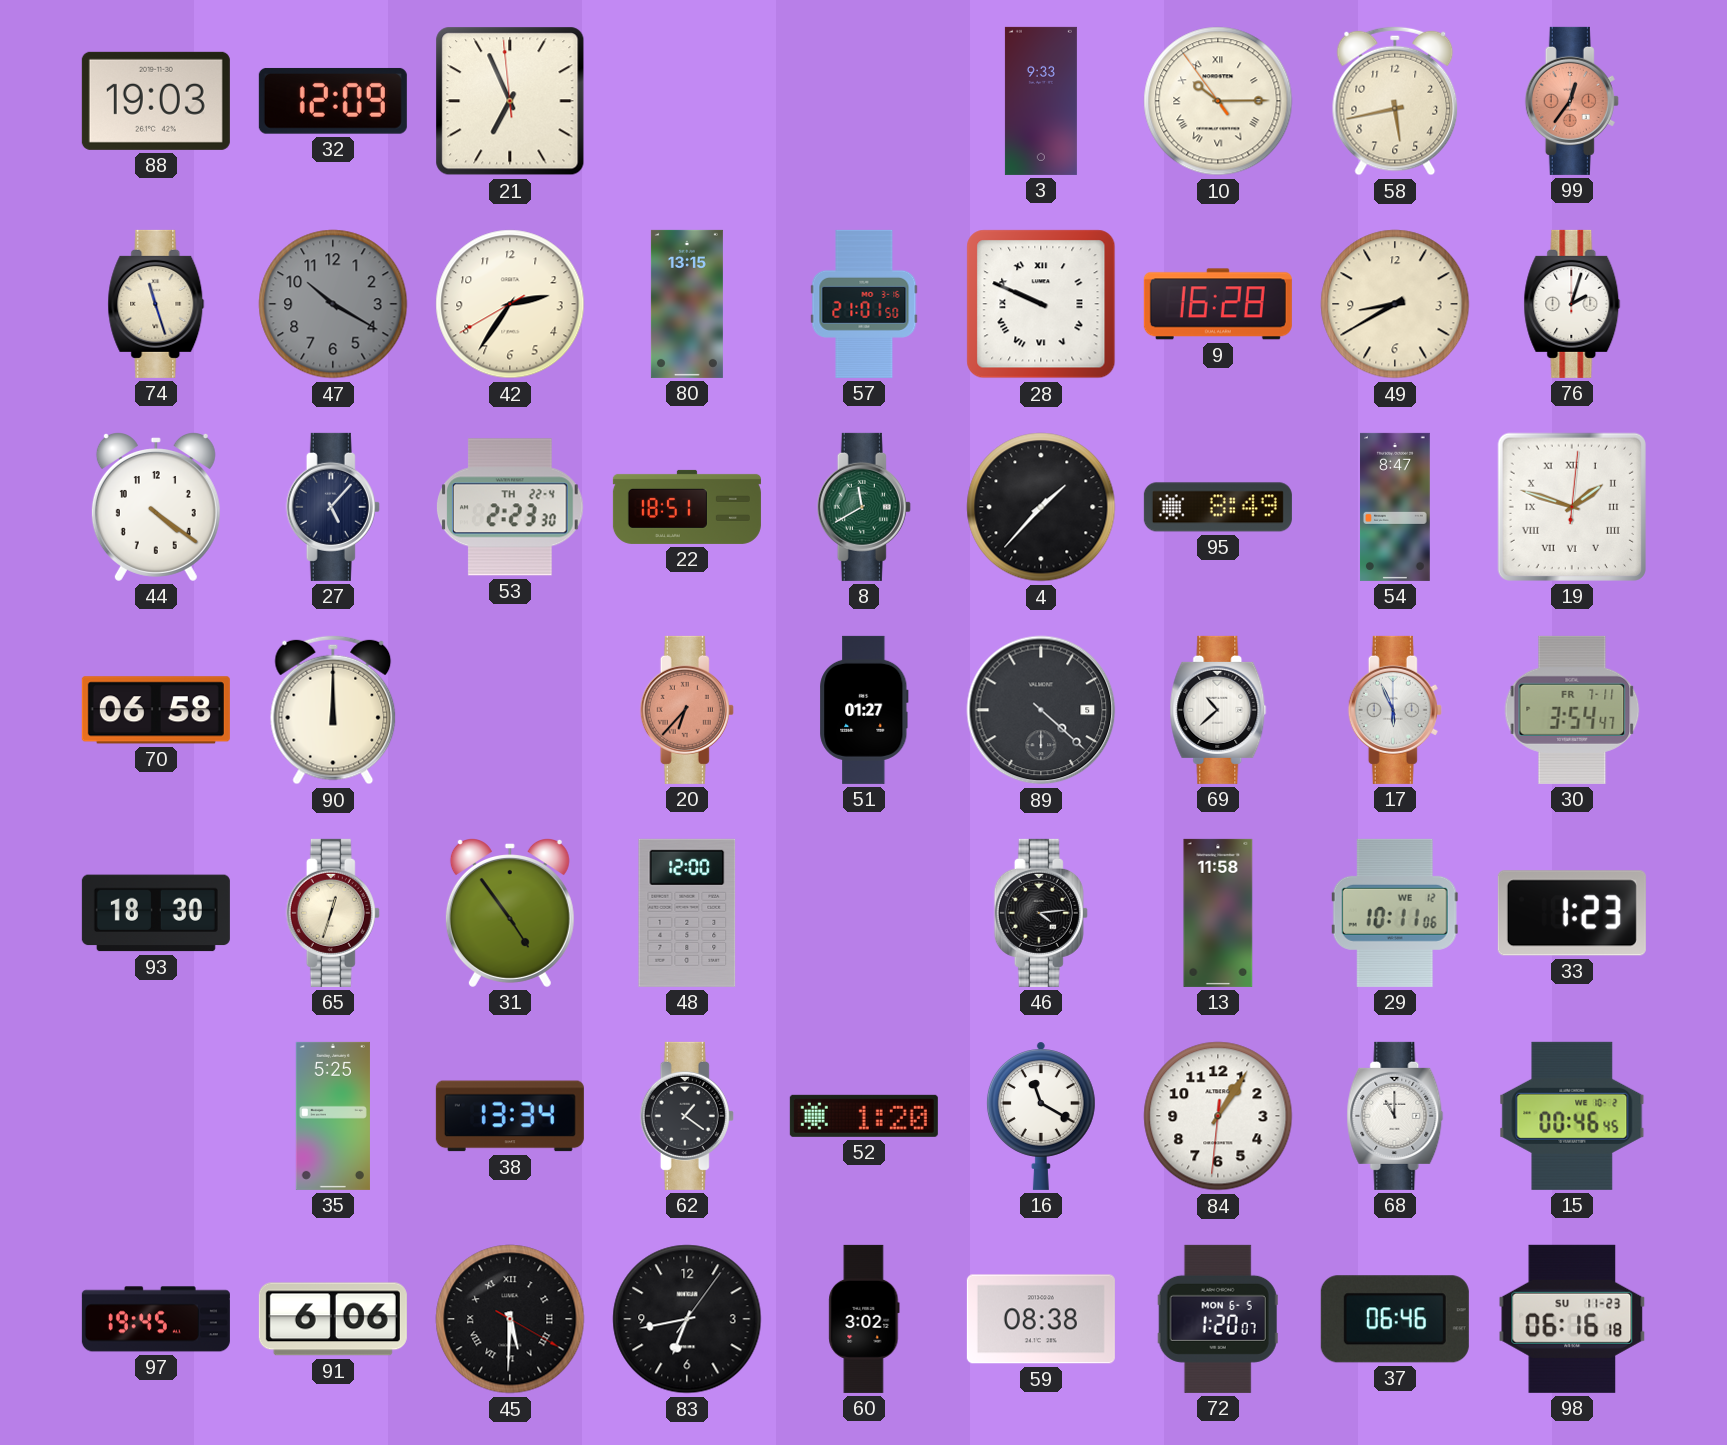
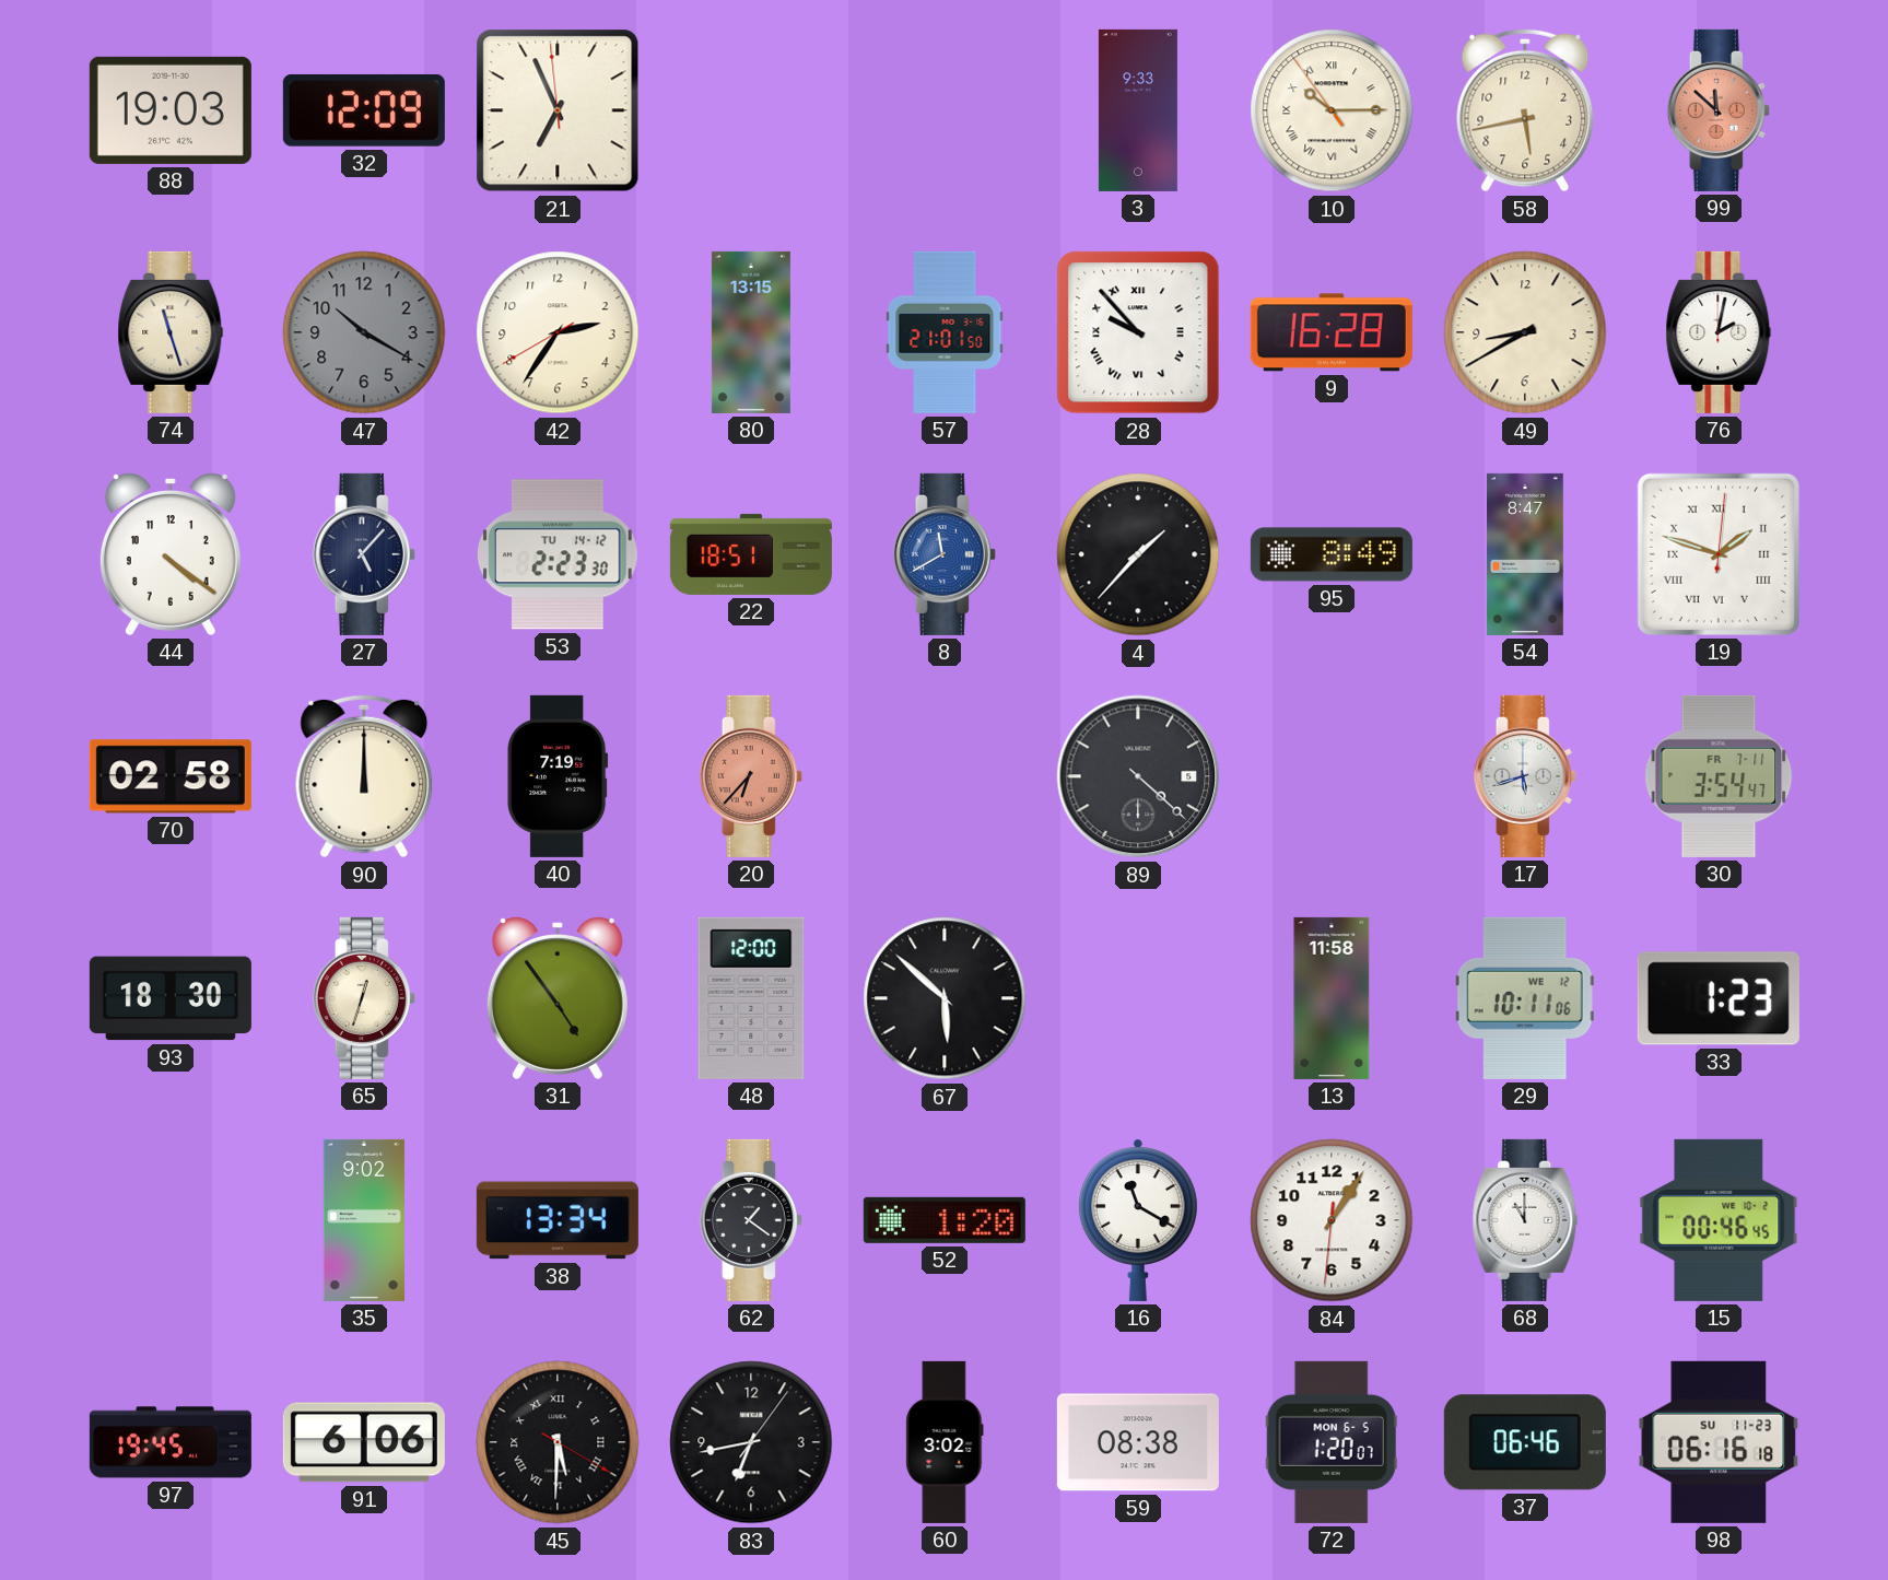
99: 12:36 -> 11:52
28: 9:49 -> 9:53
76: 2:03 -> 2:02
53 date: TH 22-4 -> TU 14-12
8 dial: green -> blue
70: 06:58 -> 02:58
40: none -> 7:19
51: 01:27 -> none
69: 10:38 -> none
17: 5:56 -> 5:42
67: none -> 5:52
46: 4:14 -> none
35: 5:25 -> 9:02
